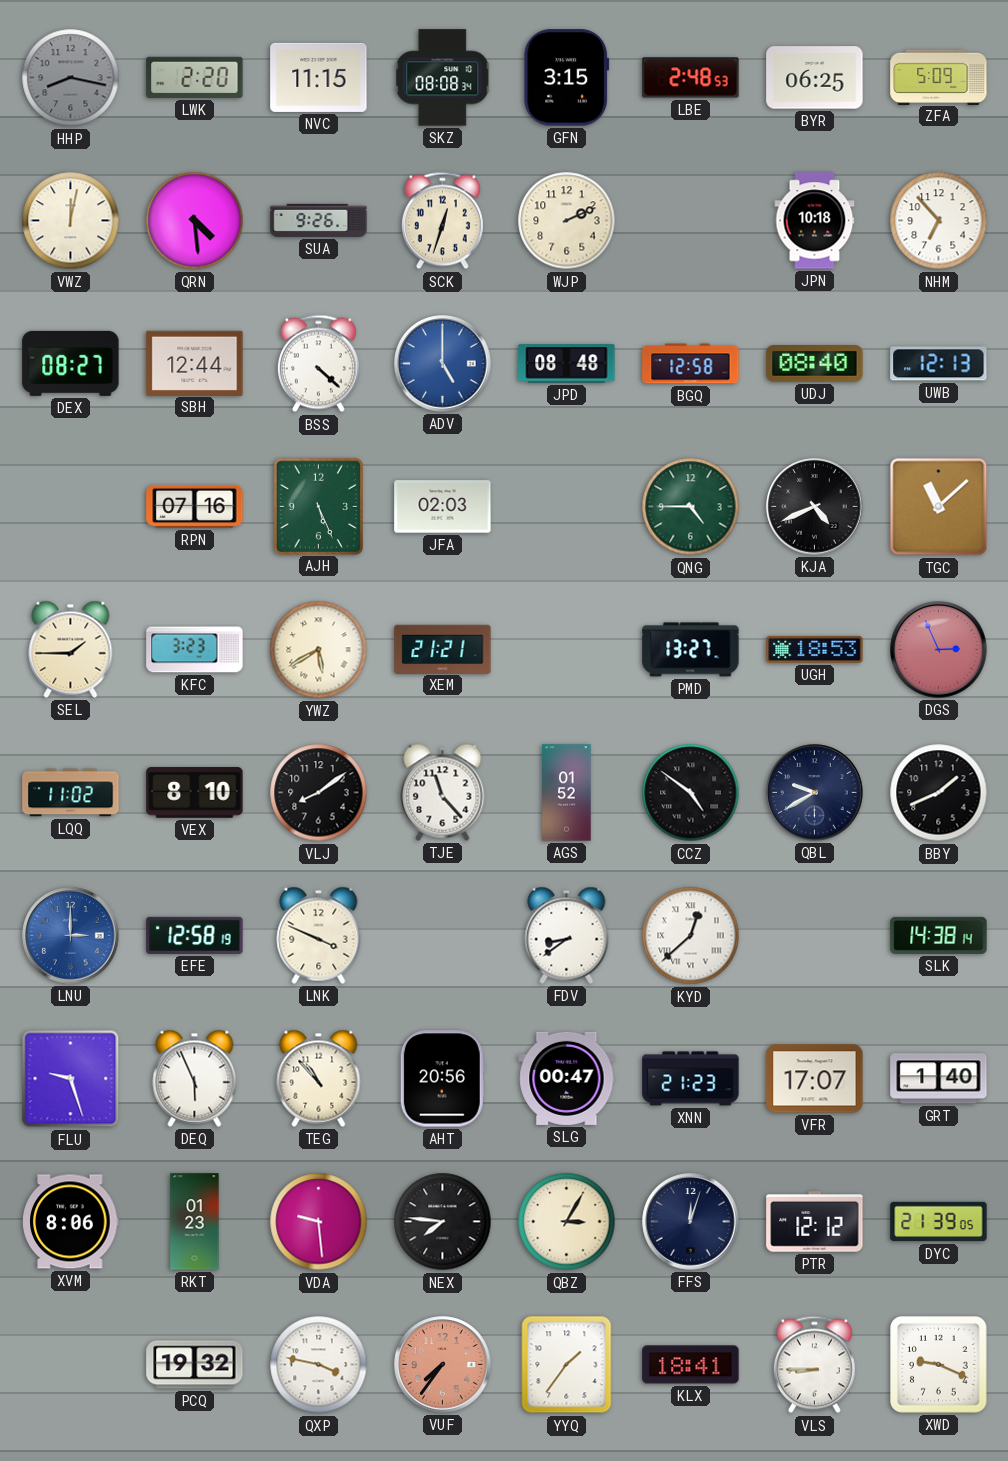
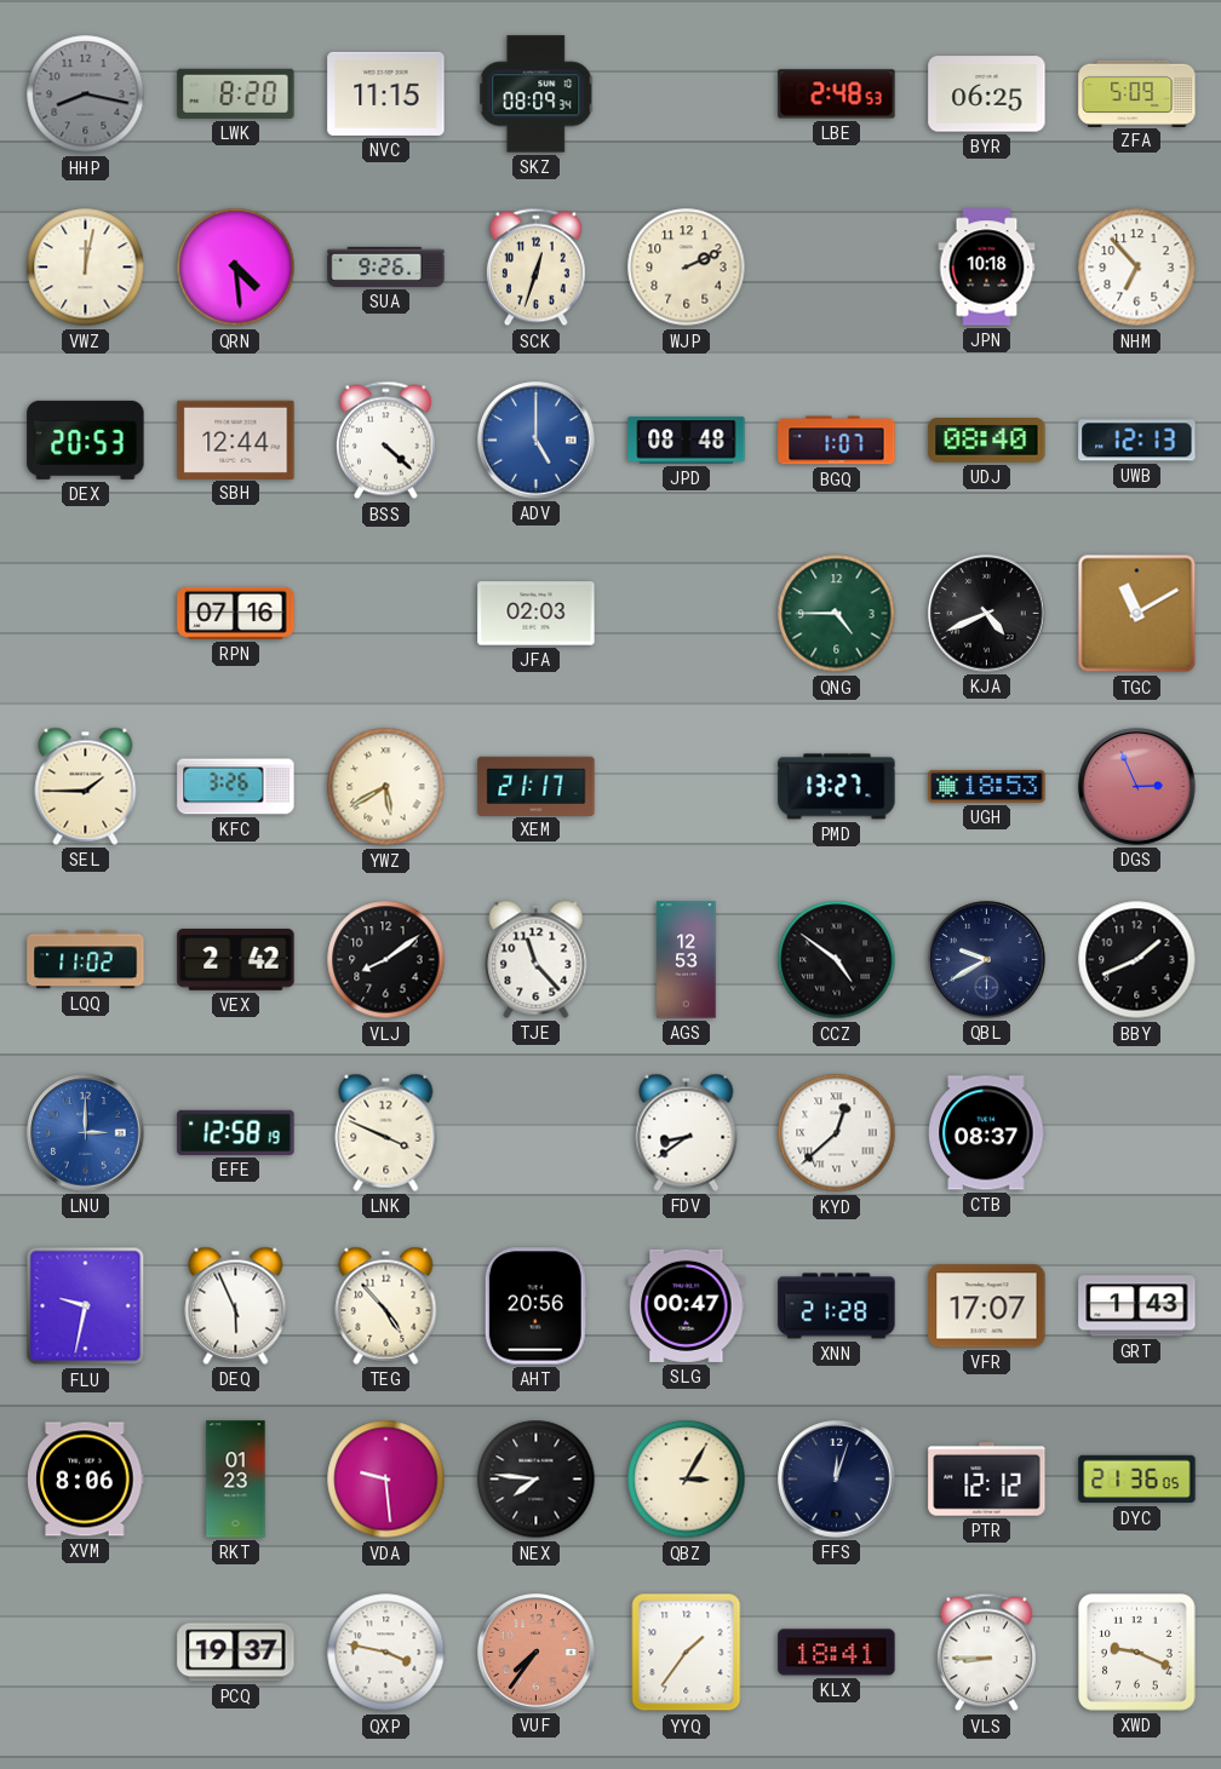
LWK: 2:20 -> 8:20
SKZ: 08:08 -> 08:09
GFN: 3:15 -> none
DEX: 08:27 -> 20:53
BGQ: 12:58 -> 1:07
AJH: 5:26 -> none
TGC: 11:08 -> 11:10
KFC: 3:23 -> 3:26
XEM: 21:21 -> 21:17
VEX: 8:10 -> 2:42
AGS: 01:52 -> 12:53
CTB: none -> 08:37
SLK: 14:38 -> none
FLU: 9:27 -> 9:32
TEG: 10:53 -> 4:53
XNN: 21:23 -> 21:28
GRT: 1:40 -> 1:43
DYC: 21:39 -> 21:36
PCQ: 19:32 -> 19:37
